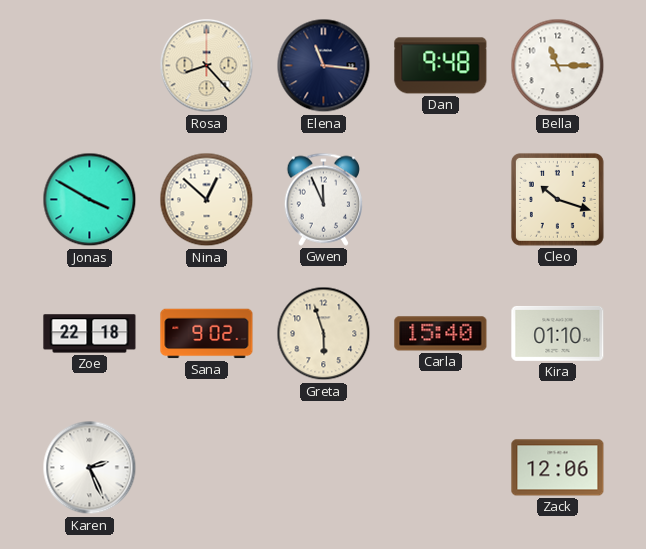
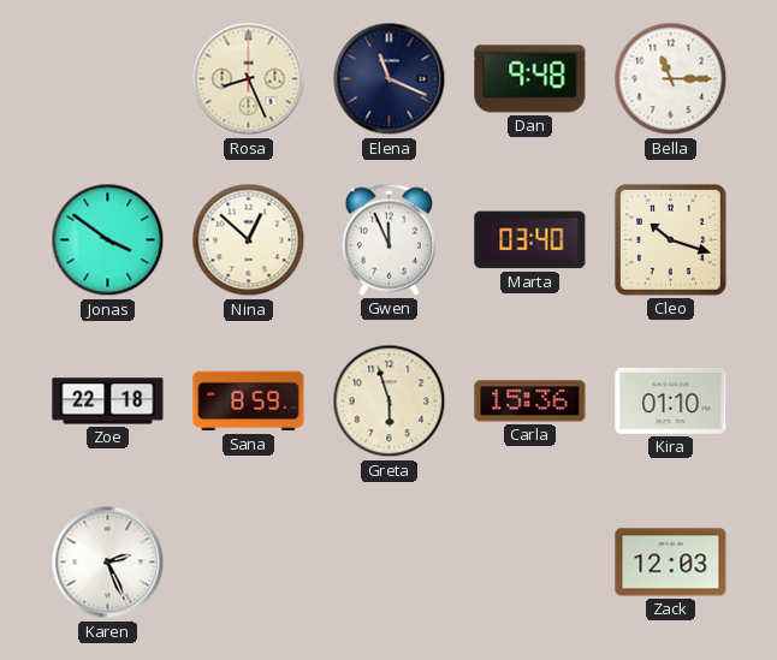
Rosa: 8:23 -> 8:26
Elena: 11:16 -> 11:19
Jonas: 3:50 -> 3:51
Marta: none -> 03:40
Sana: 9:02 -> 8:59
Carla: 15:40 -> 15:36
Zack: 12:06 -> 12:03
